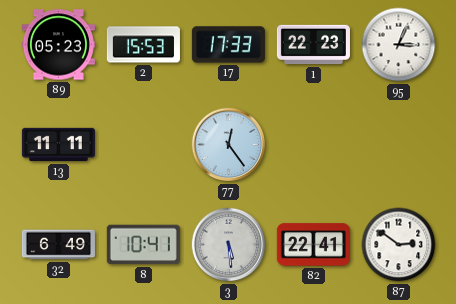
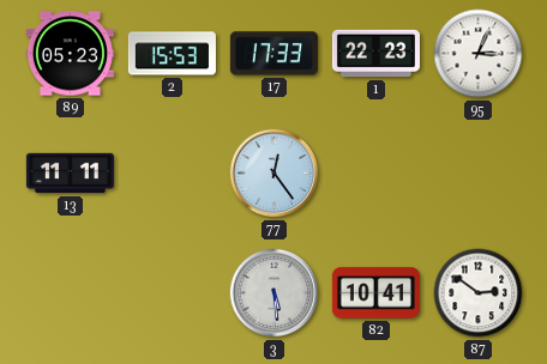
32: 6:49 -> none
8: 10:41 -> none
82: 22:41 -> 10:41
